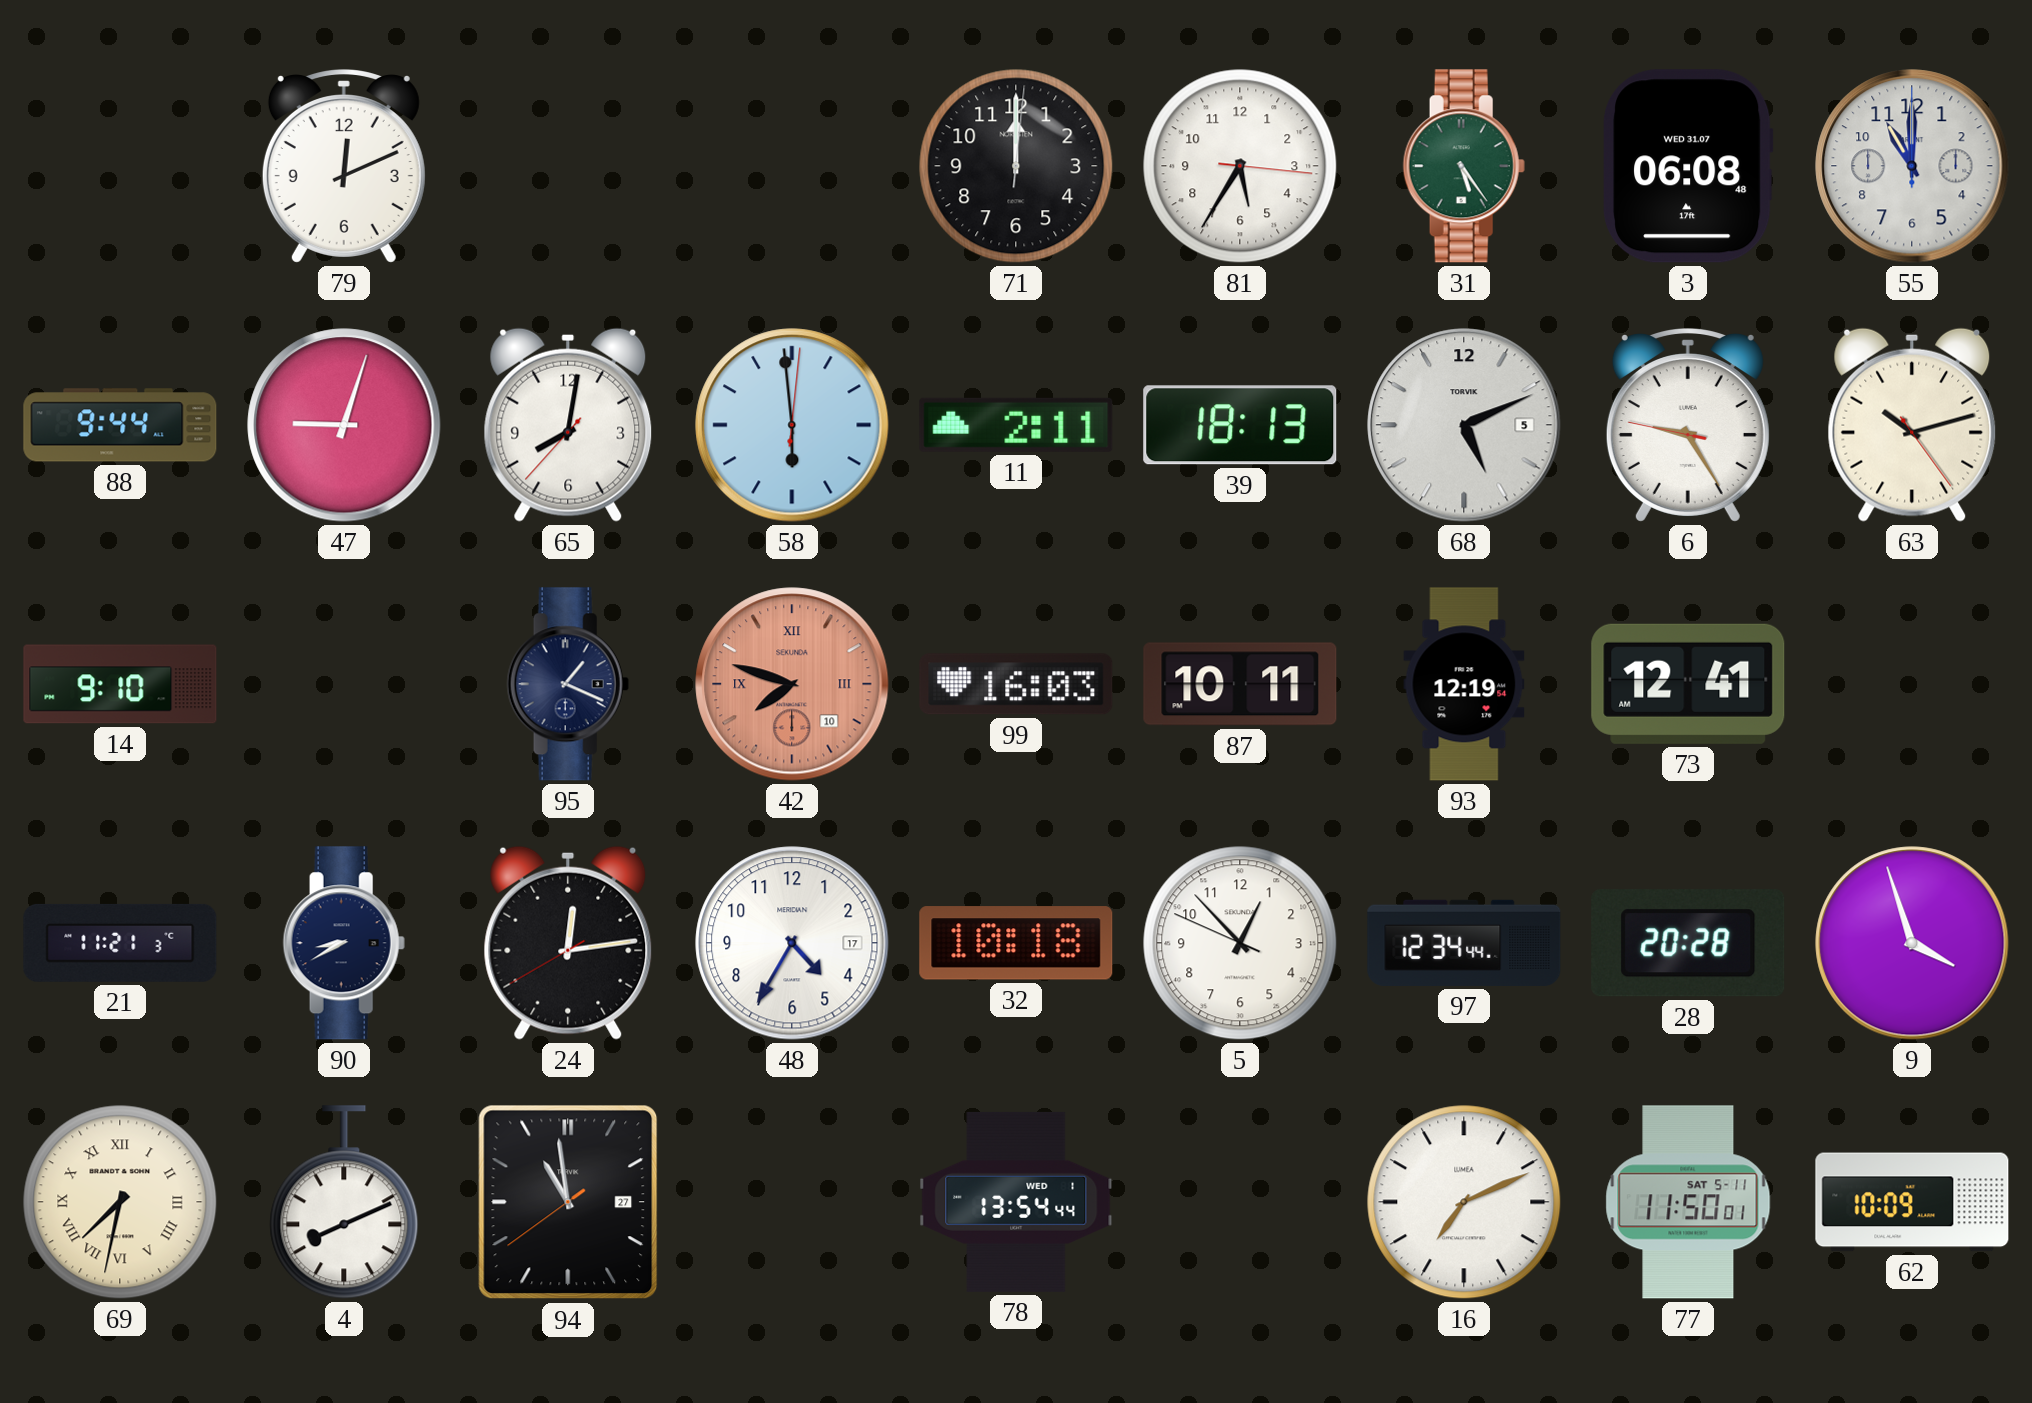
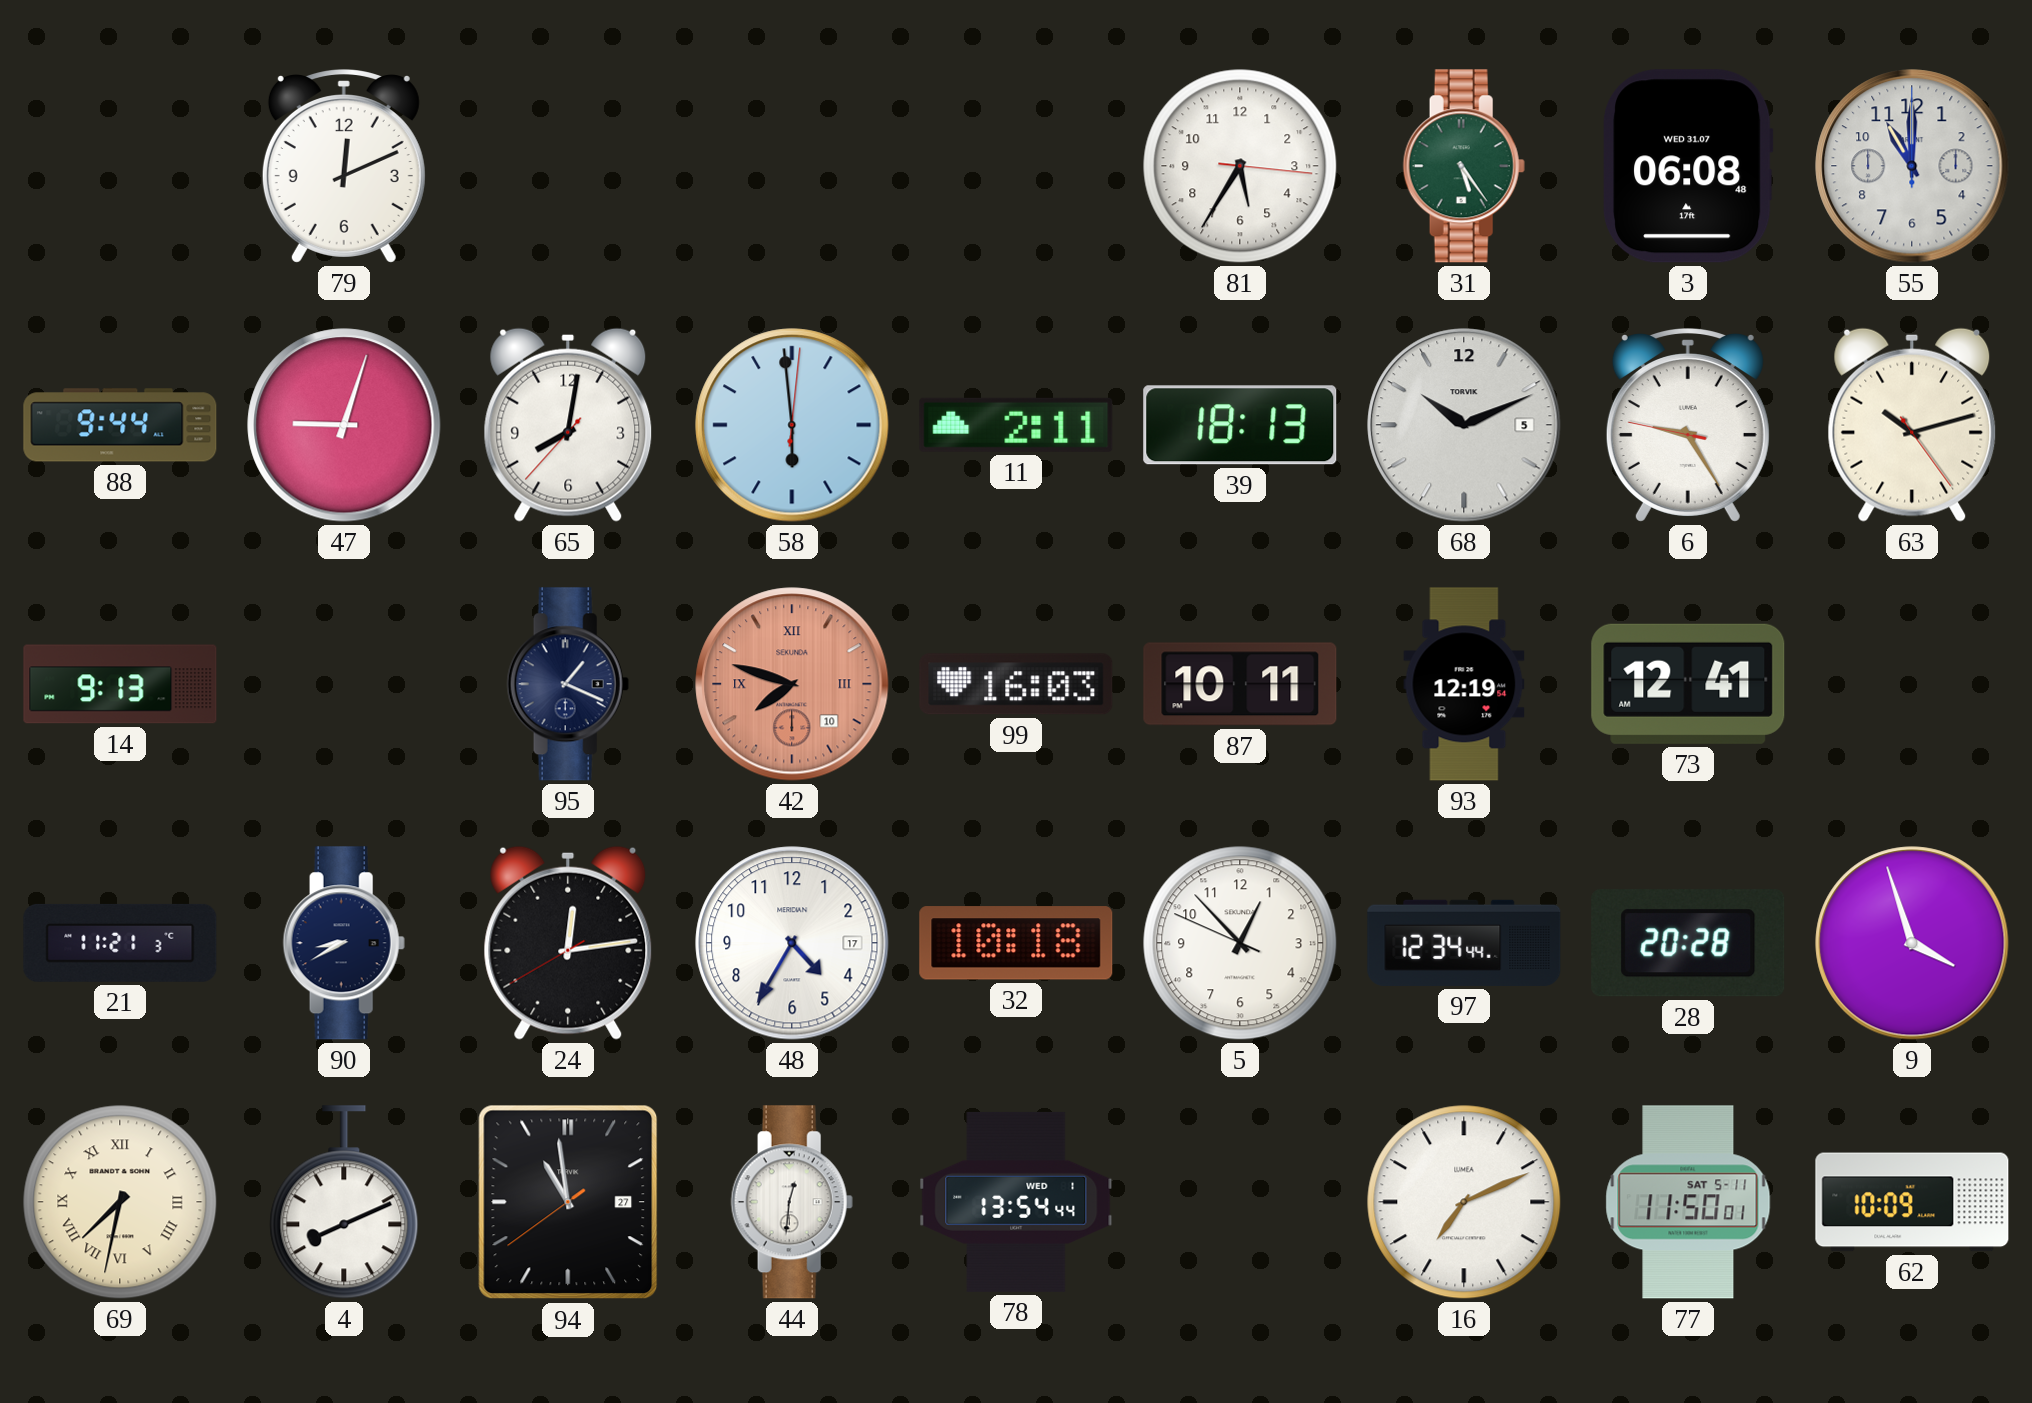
71: 12:00 -> none
68: 5:11 -> 10:11
14: 9:10 -> 9:13
44: none -> 12:31
